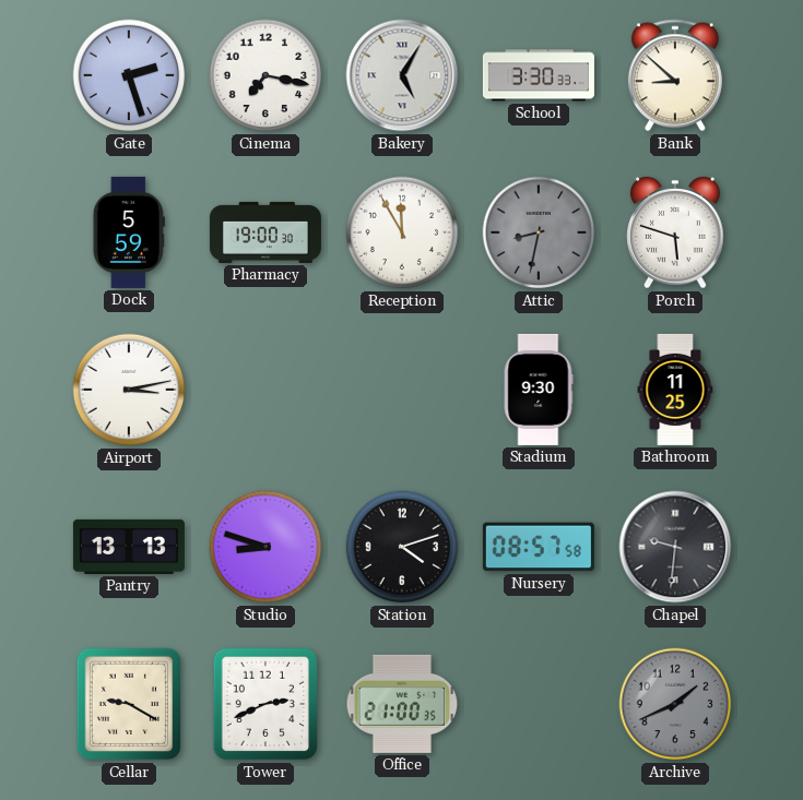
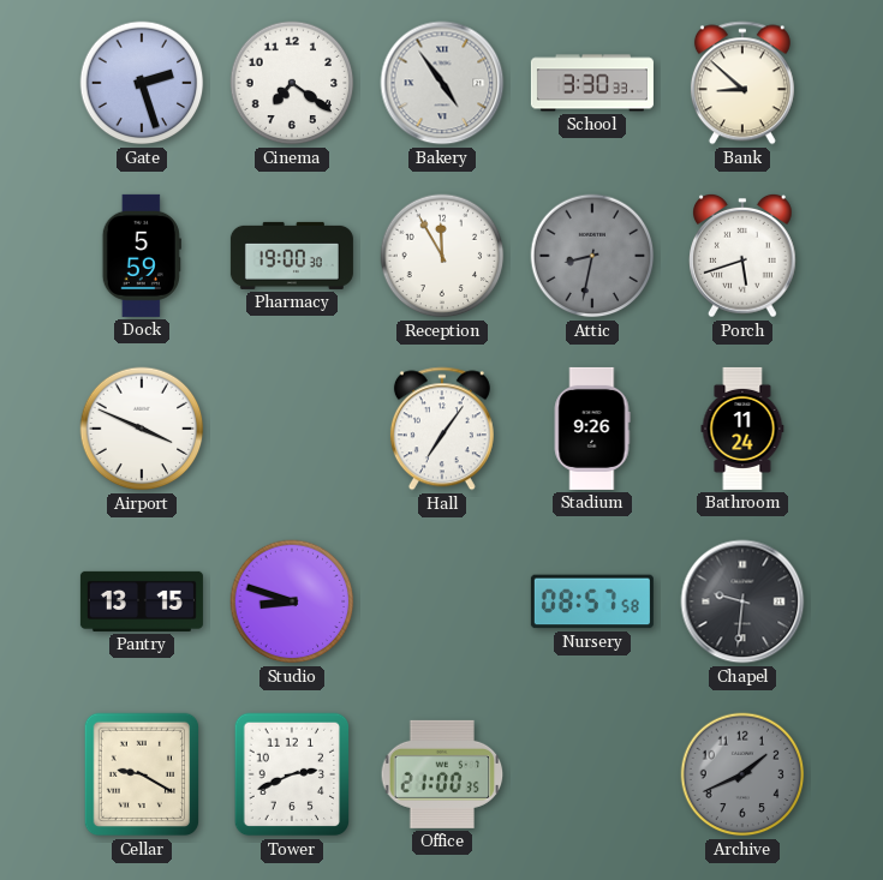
Cinema: 7:17 -> 7:21
Bakery: 5:05 -> 4:54
Porch: 5:48 -> 5:42
Airport: 3:13 -> 3:49
Hall: none -> 7:06
Stadium: 9:30 -> 9:26
Bathroom: 11:25 -> 11:24
Pantry: 13:13 -> 13:15
Station: 4:12 -> none
